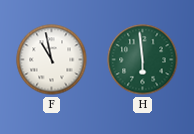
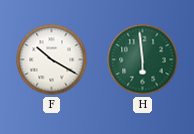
F: 10:58 -> 10:20
